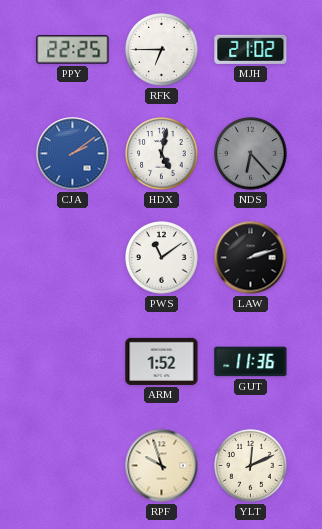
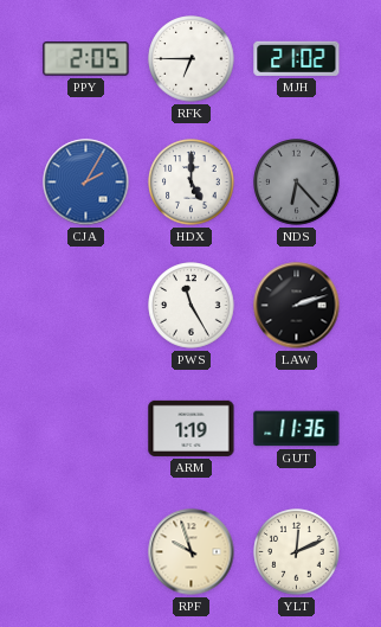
PPY: 22:25 -> 2:05
CJA: 2:09 -> 2:05
HDX: 5:02 -> 5:00
PWS: 11:09 -> 11:25
ARM: 1:52 -> 1:19
